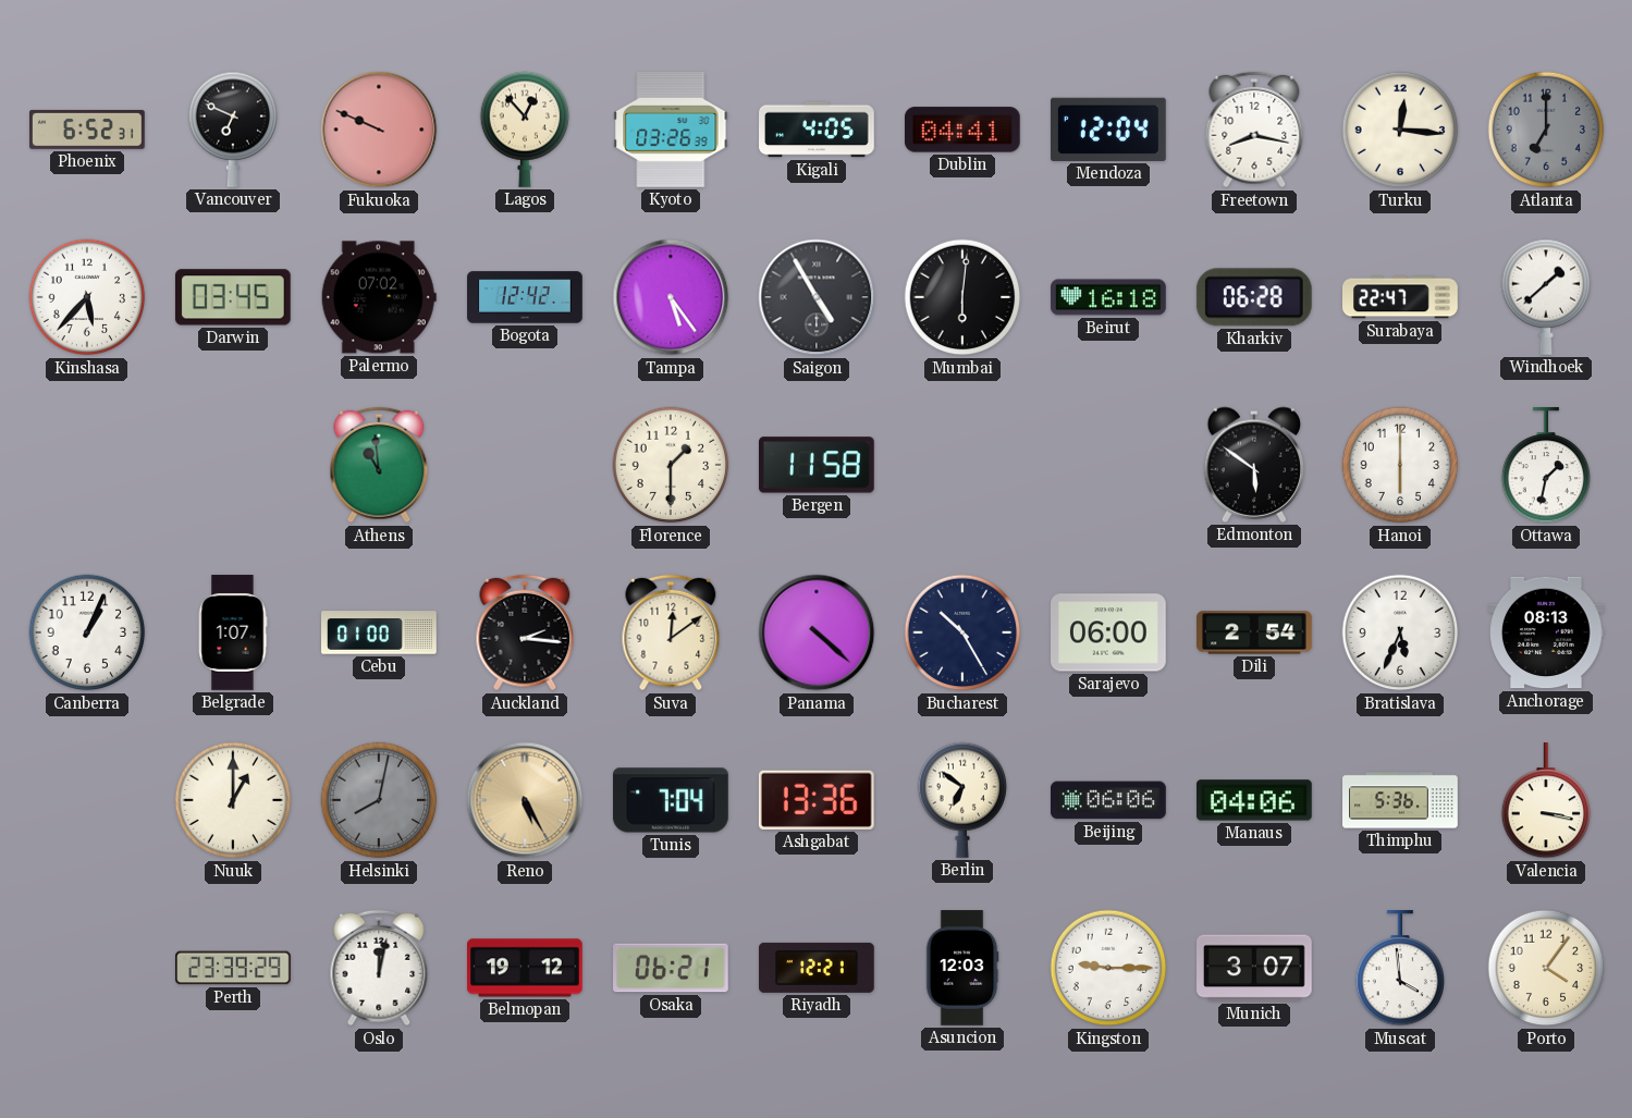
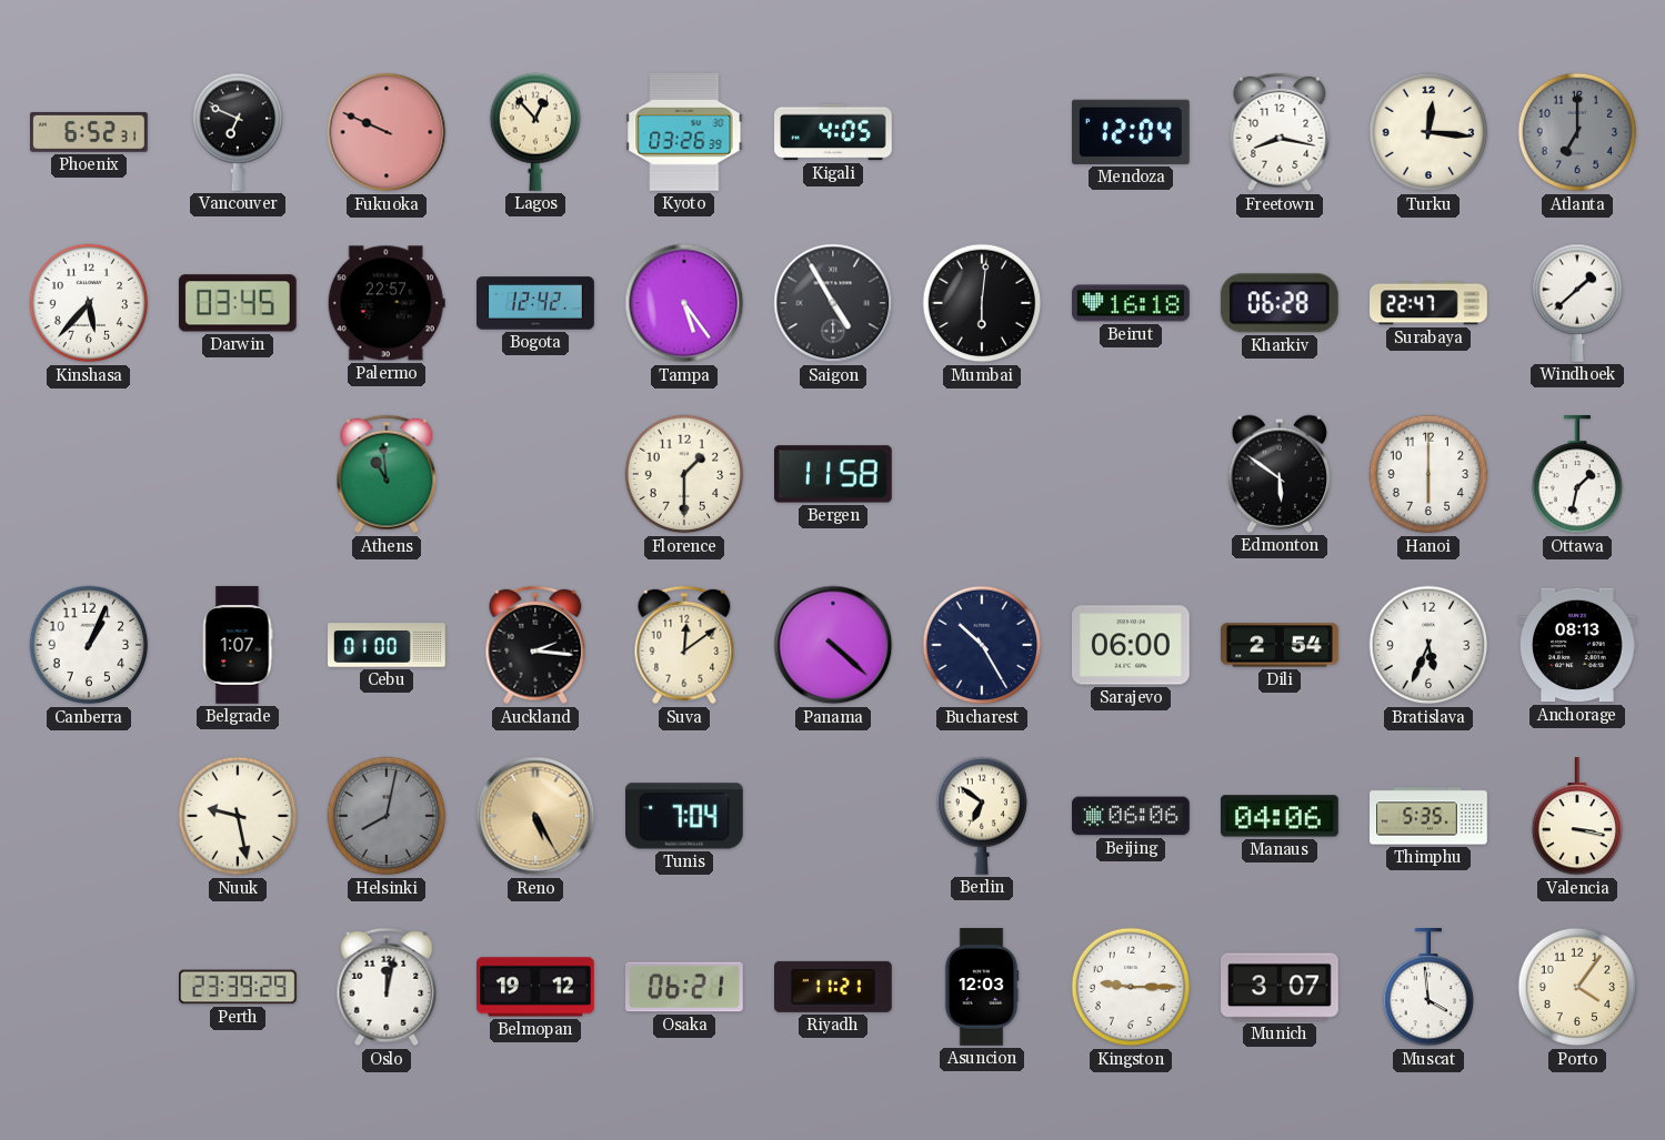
Dublin: 04:41 -> none
Palermo: 07:02 -> 22:57
Nuuk: 1:00 -> 9:28
Ashgabat: 13:36 -> none
Thimphu: 5:36 -> 5:35
Riyadh: 12:21 -> 11:21
